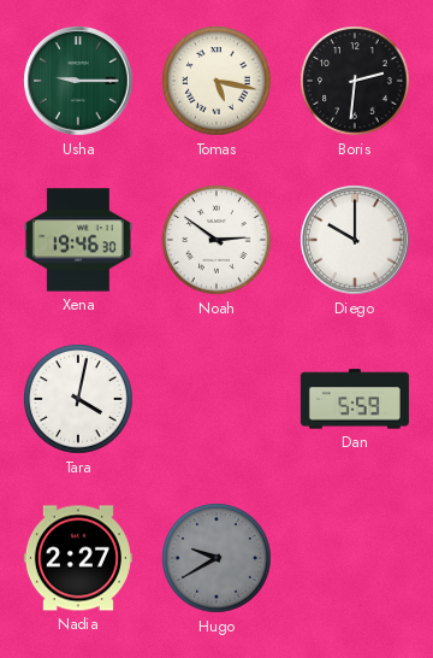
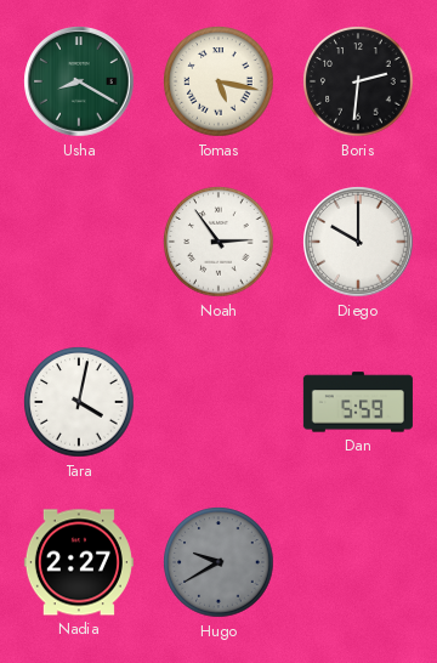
Usha: 9:15 -> 8:20
Xena: 19:46 -> none
Noah: 2:51 -> 2:54
